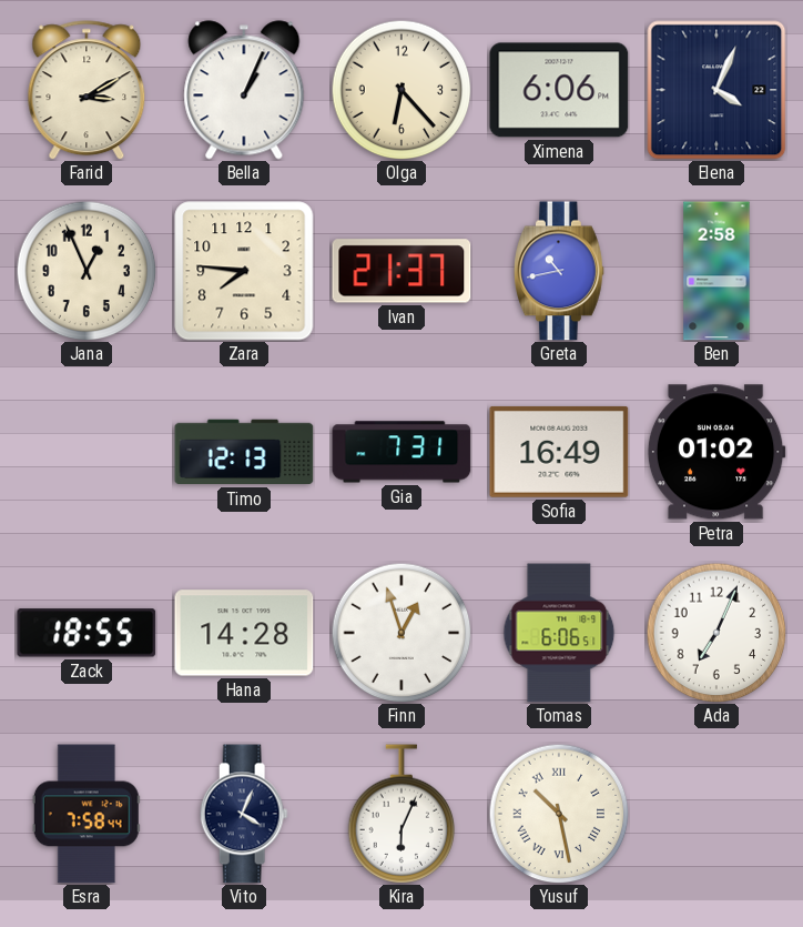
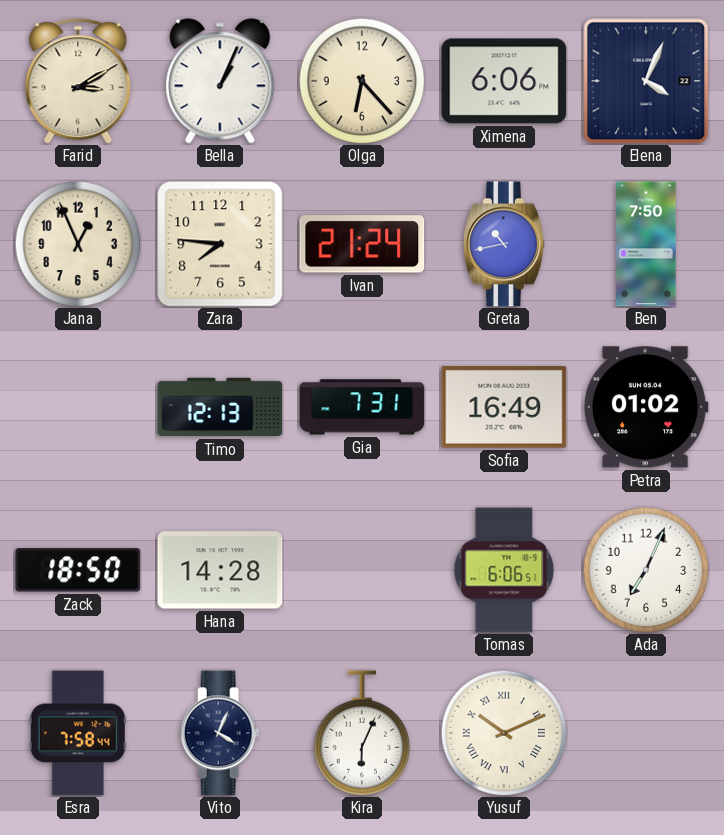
Ivan: 21:37 -> 21:24
Ben: 2:58 -> 7:50
Zack: 18:55 -> 18:50
Finn: 12:57 -> none
Yusuf: 10:28 -> 10:11
